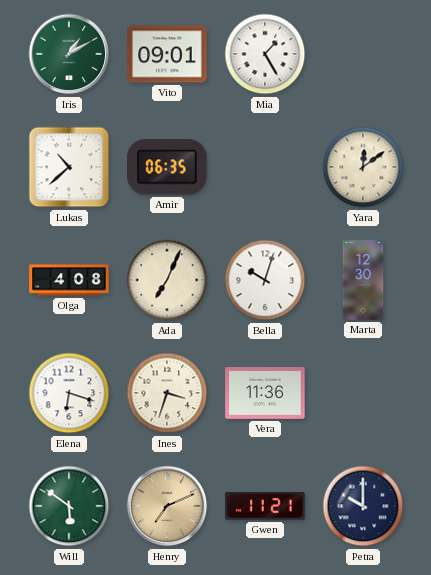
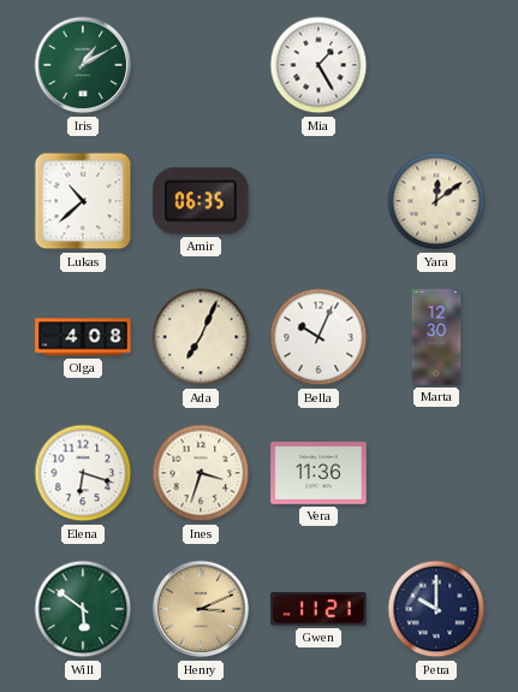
Vito: 09:01 -> none
Bella: 10:03 -> 10:04
Henry: 7:11 -> 3:11
